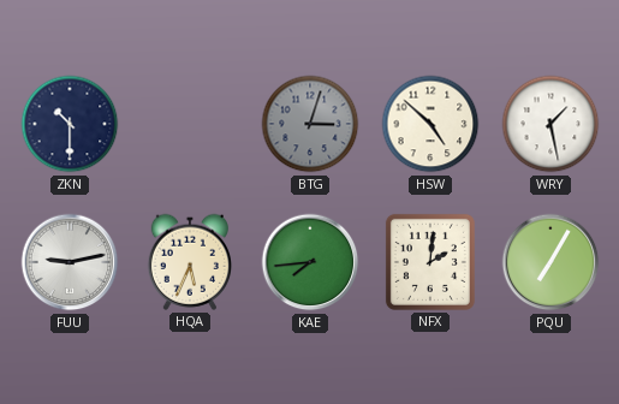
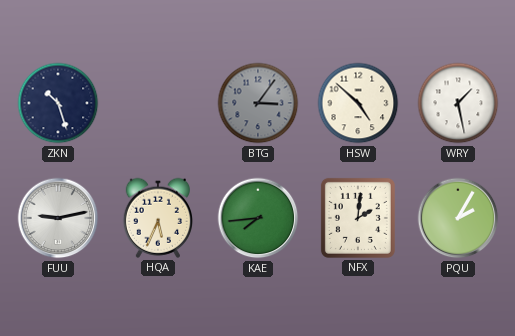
ZKN: 10:30 -> 10:27
BTG: 3:03 -> 3:06
PQU: 7:05 -> 2:05
